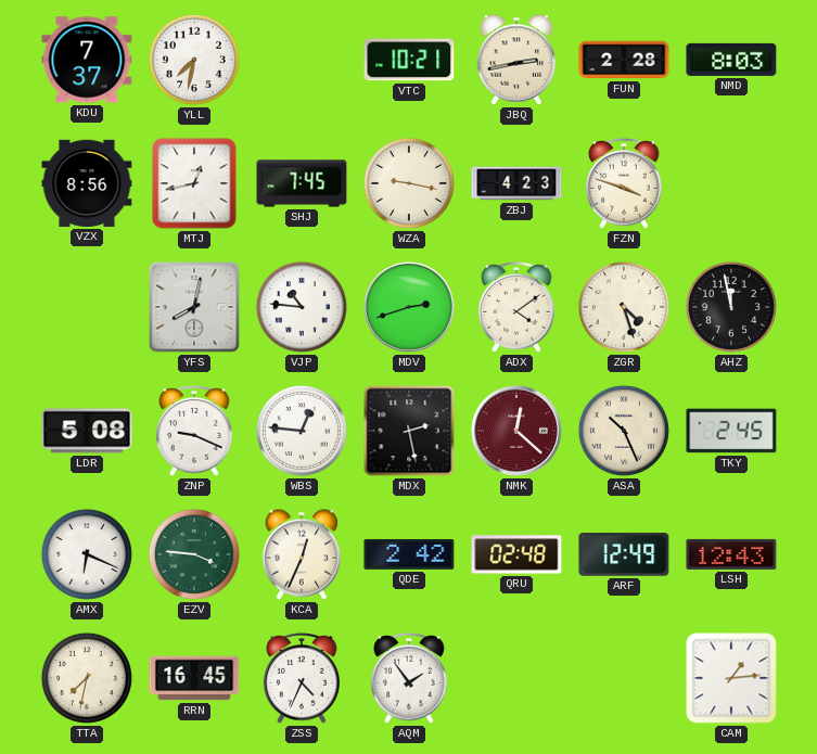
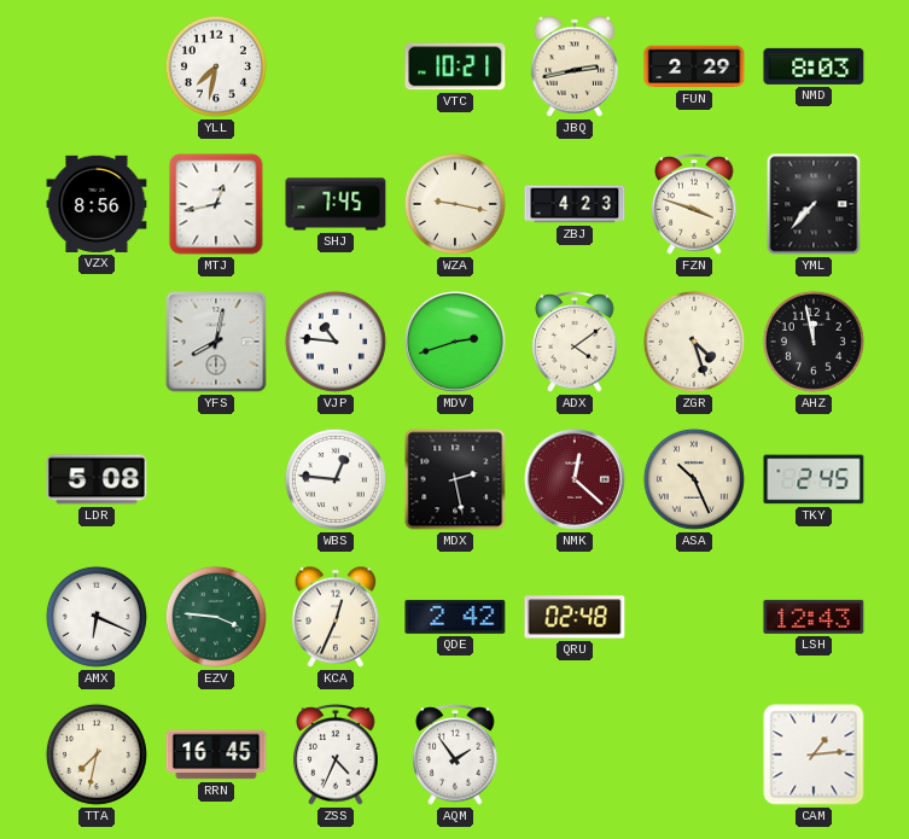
KDU: 7:37 -> none
FUN: 2:28 -> 2:29
YML: none -> 7:37
ZNP: 9:19 -> none
ARF: 12:49 -> none
